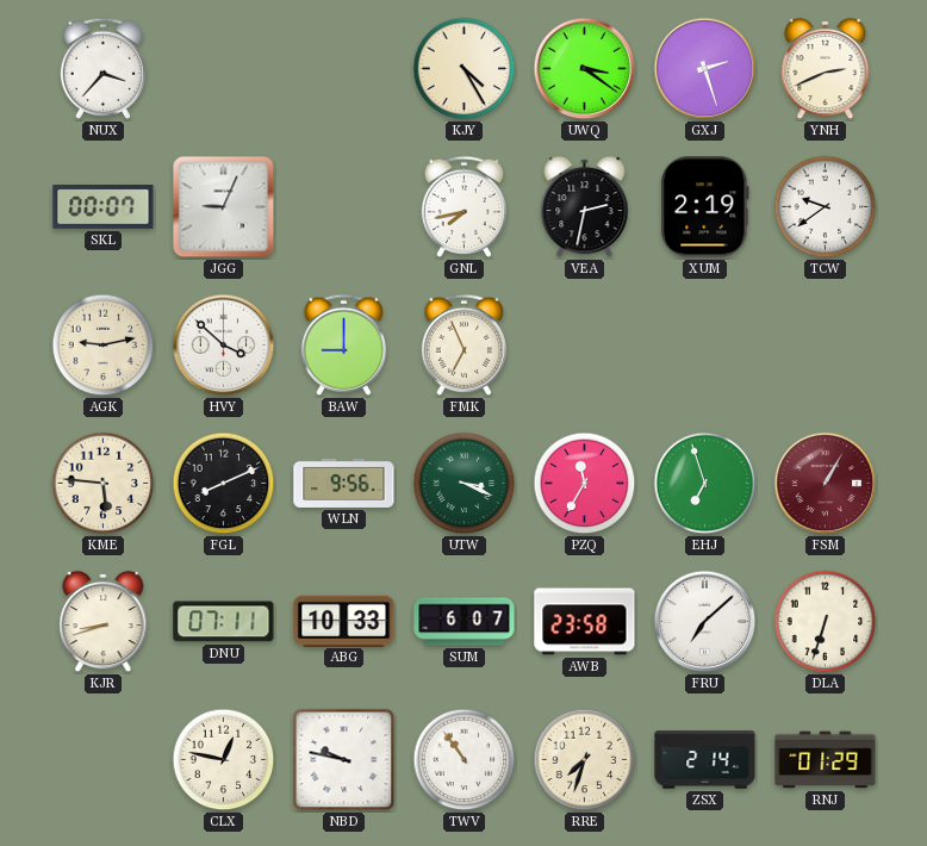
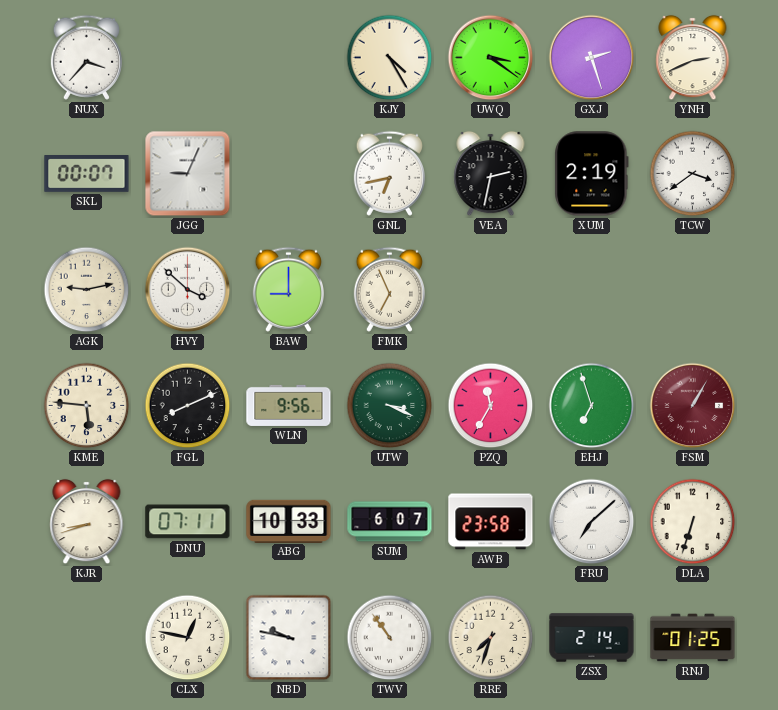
GNL: 7:43 -> 6:43
TCW: 9:39 -> 3:39
RNJ: 01:29 -> 01:25
